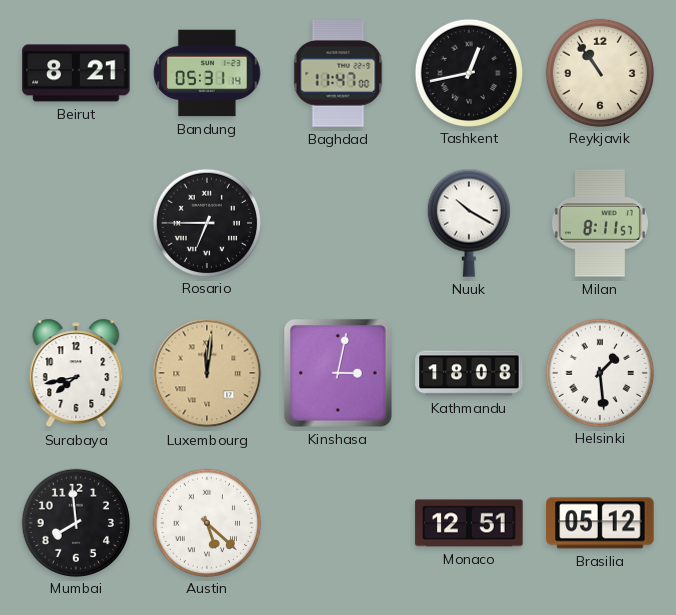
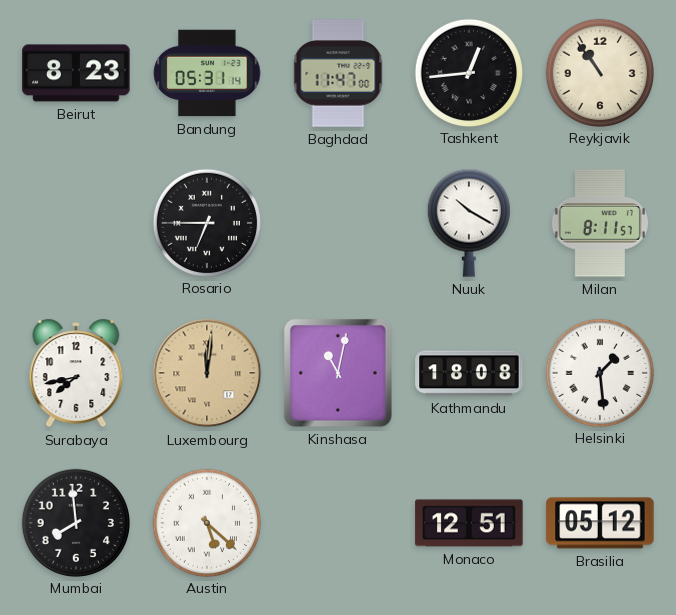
Beirut: 8:21 -> 8:23
Tashkent: 12:43 -> 12:44
Kinshasa: 3:02 -> 11:02
